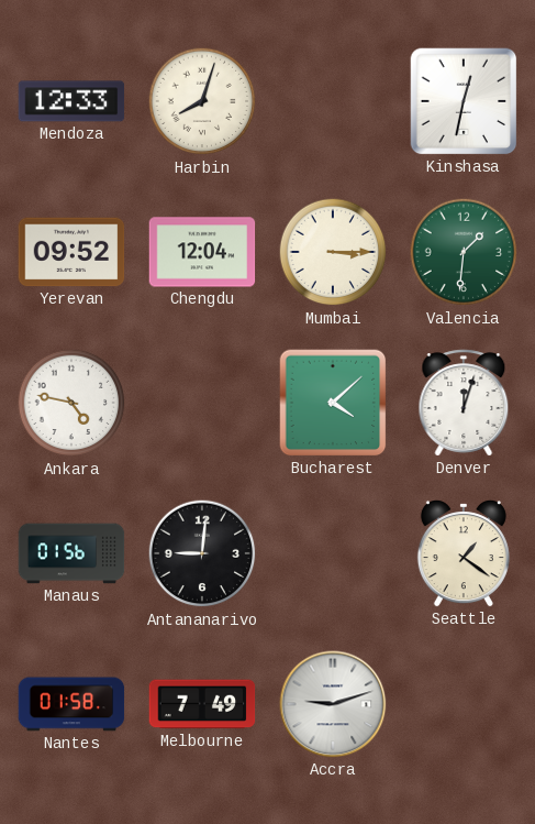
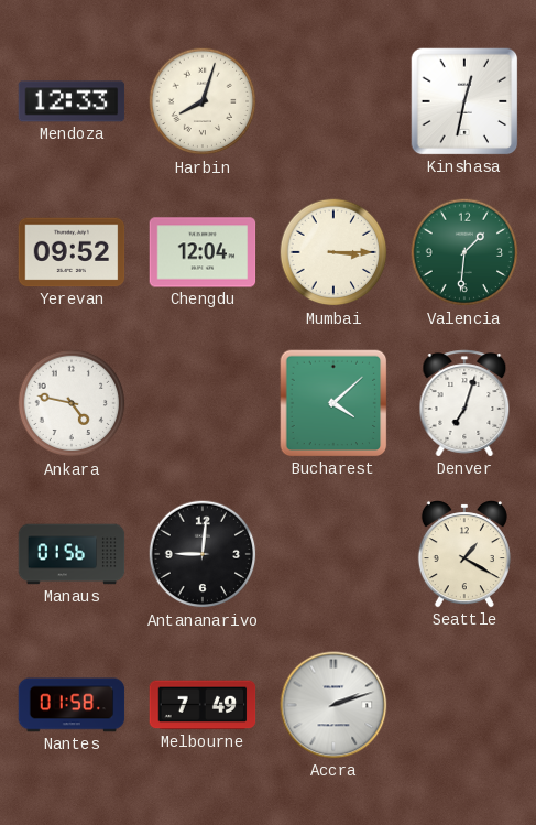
Denver: 12:03 -> 7:03
Seattle: 1:21 -> 1:20
Accra: 9:12 -> 2:12
